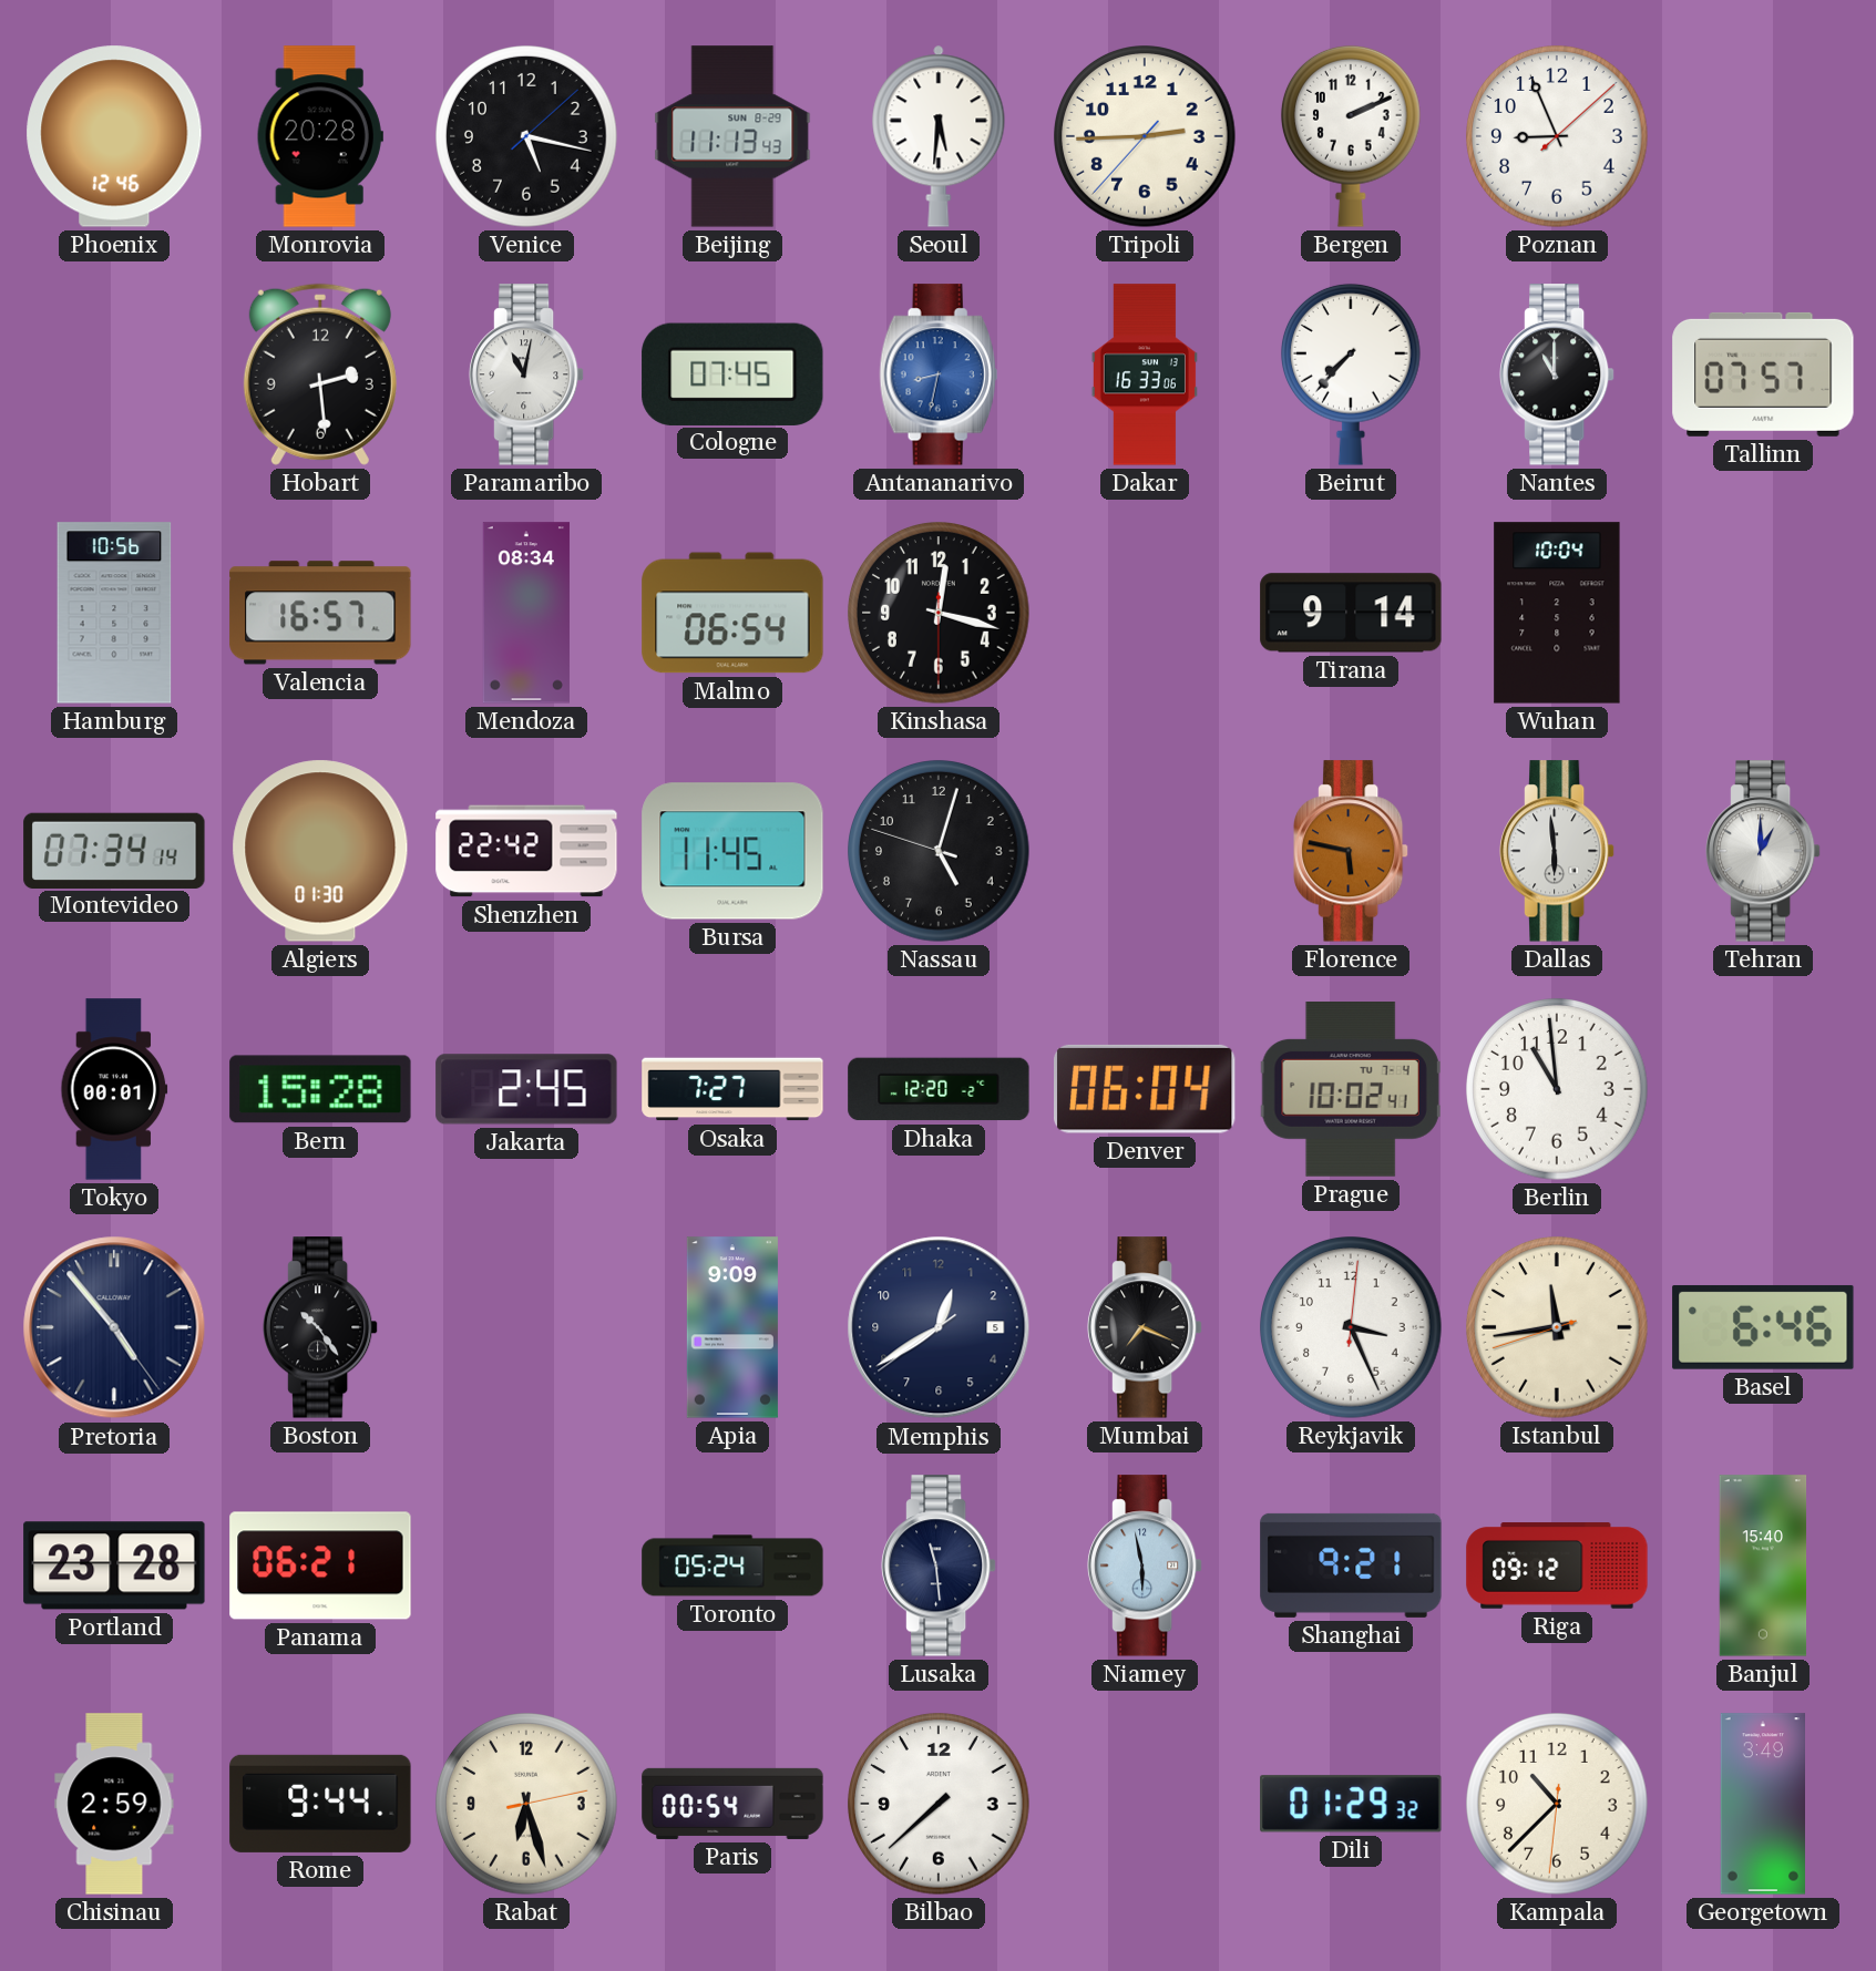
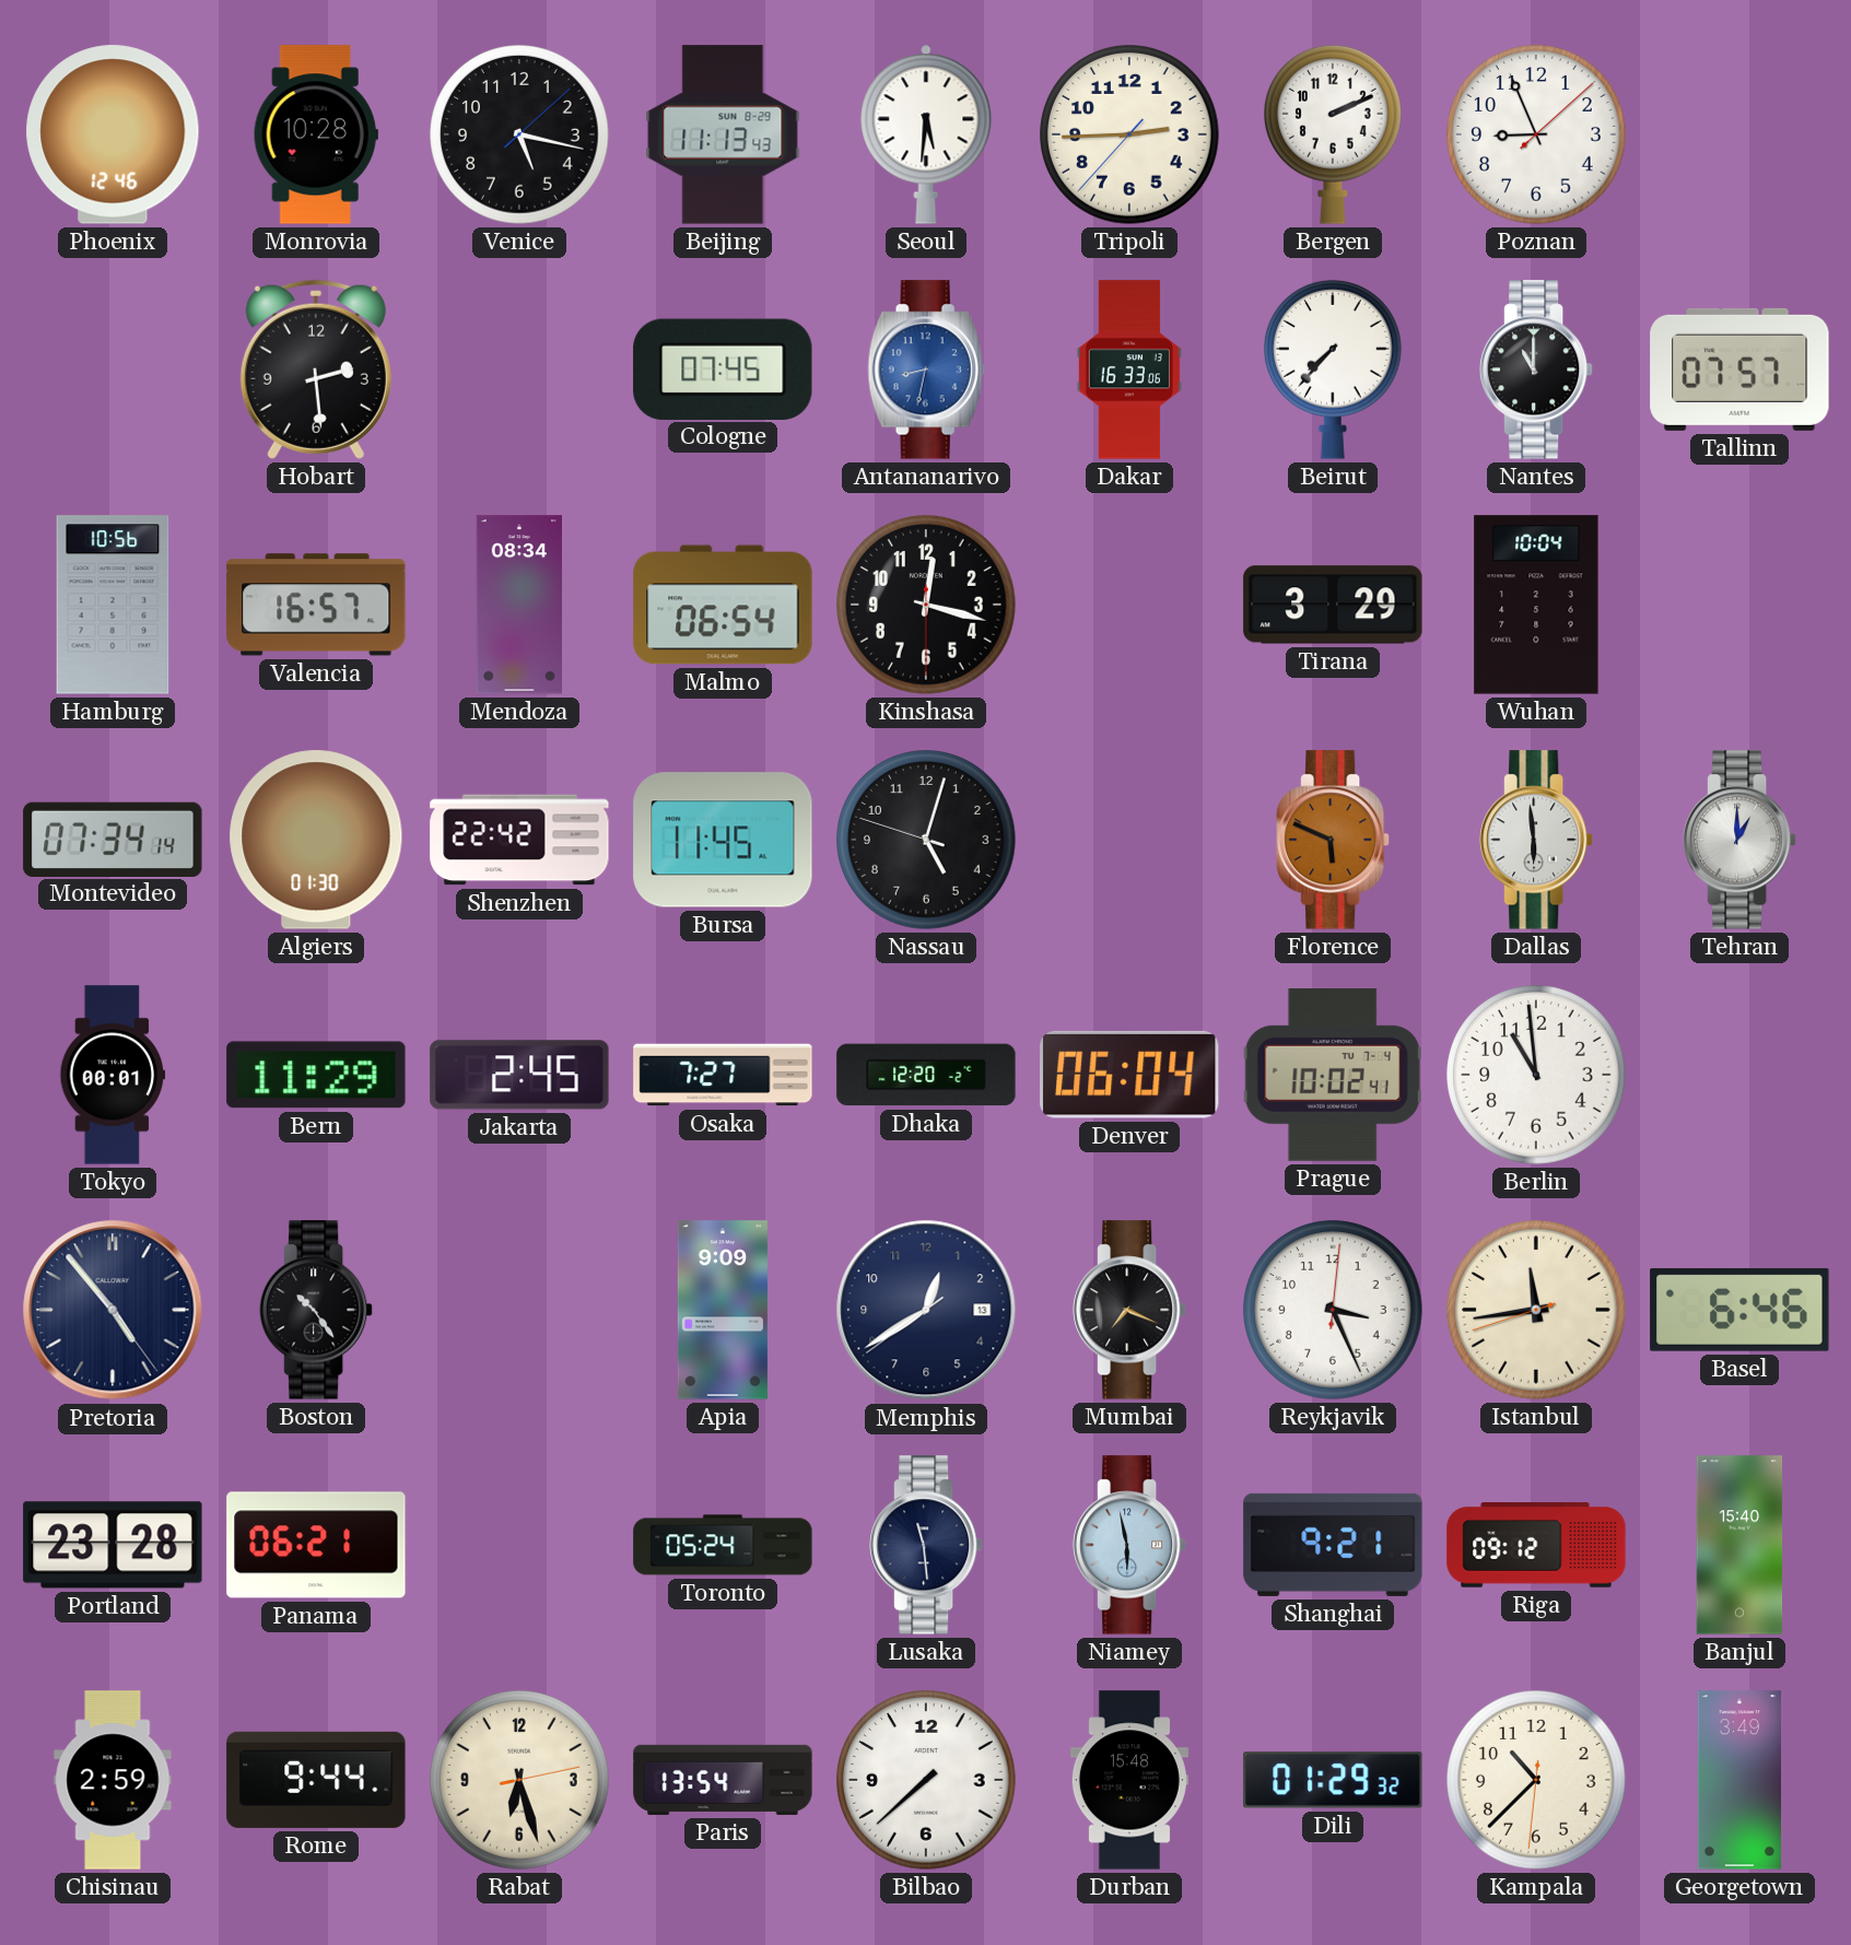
Monrovia: 20:28 -> 10:28
Paramaribo: 11:02 -> none
Tirana: 9:14 -> 3:29
Florence: 5:47 -> 5:49
Bern: 15:28 -> 11:29
Memphis date: 5 -> 13
Paris: 00:54 -> 13:54
Durban: none -> 15:48
